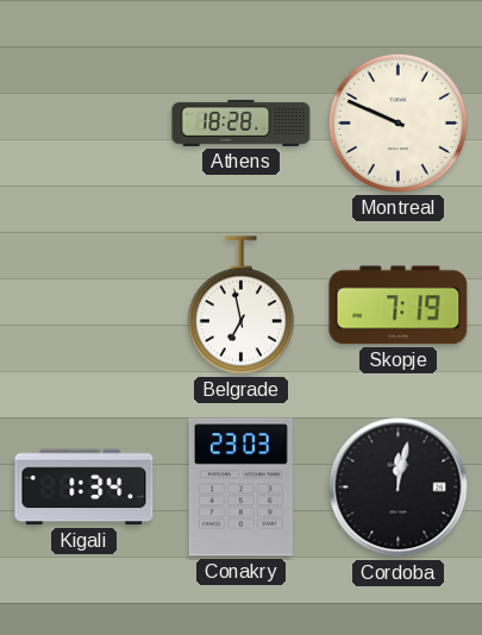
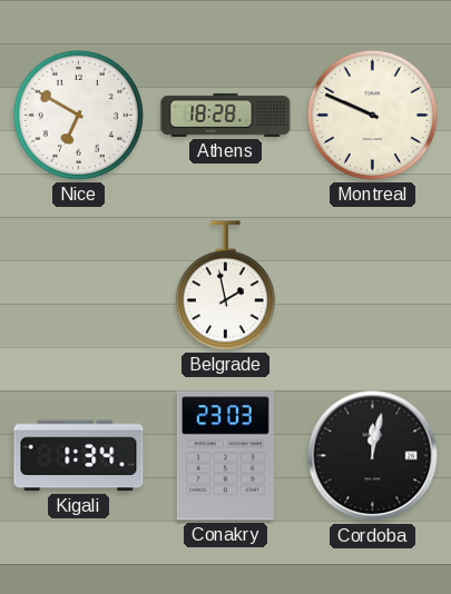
Nice: none -> 6:50
Belgrade: 6:58 -> 1:58
Skopje: 7:19 -> none
